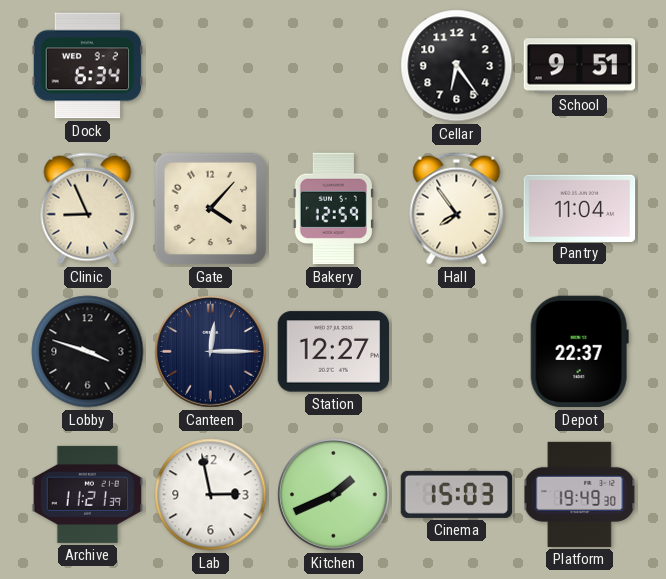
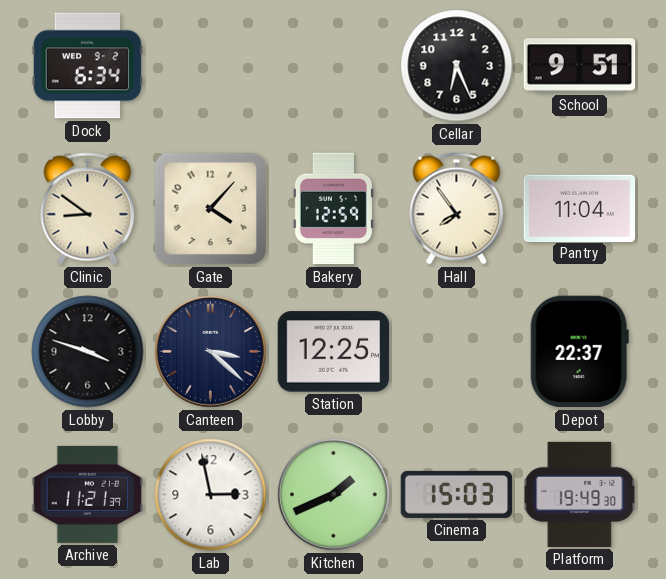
Cellar: 6:24 -> 6:26
Clinic: 8:56 -> 8:51
Canteen: 12:15 -> 3:22
Station: 12:27 -> 12:25
